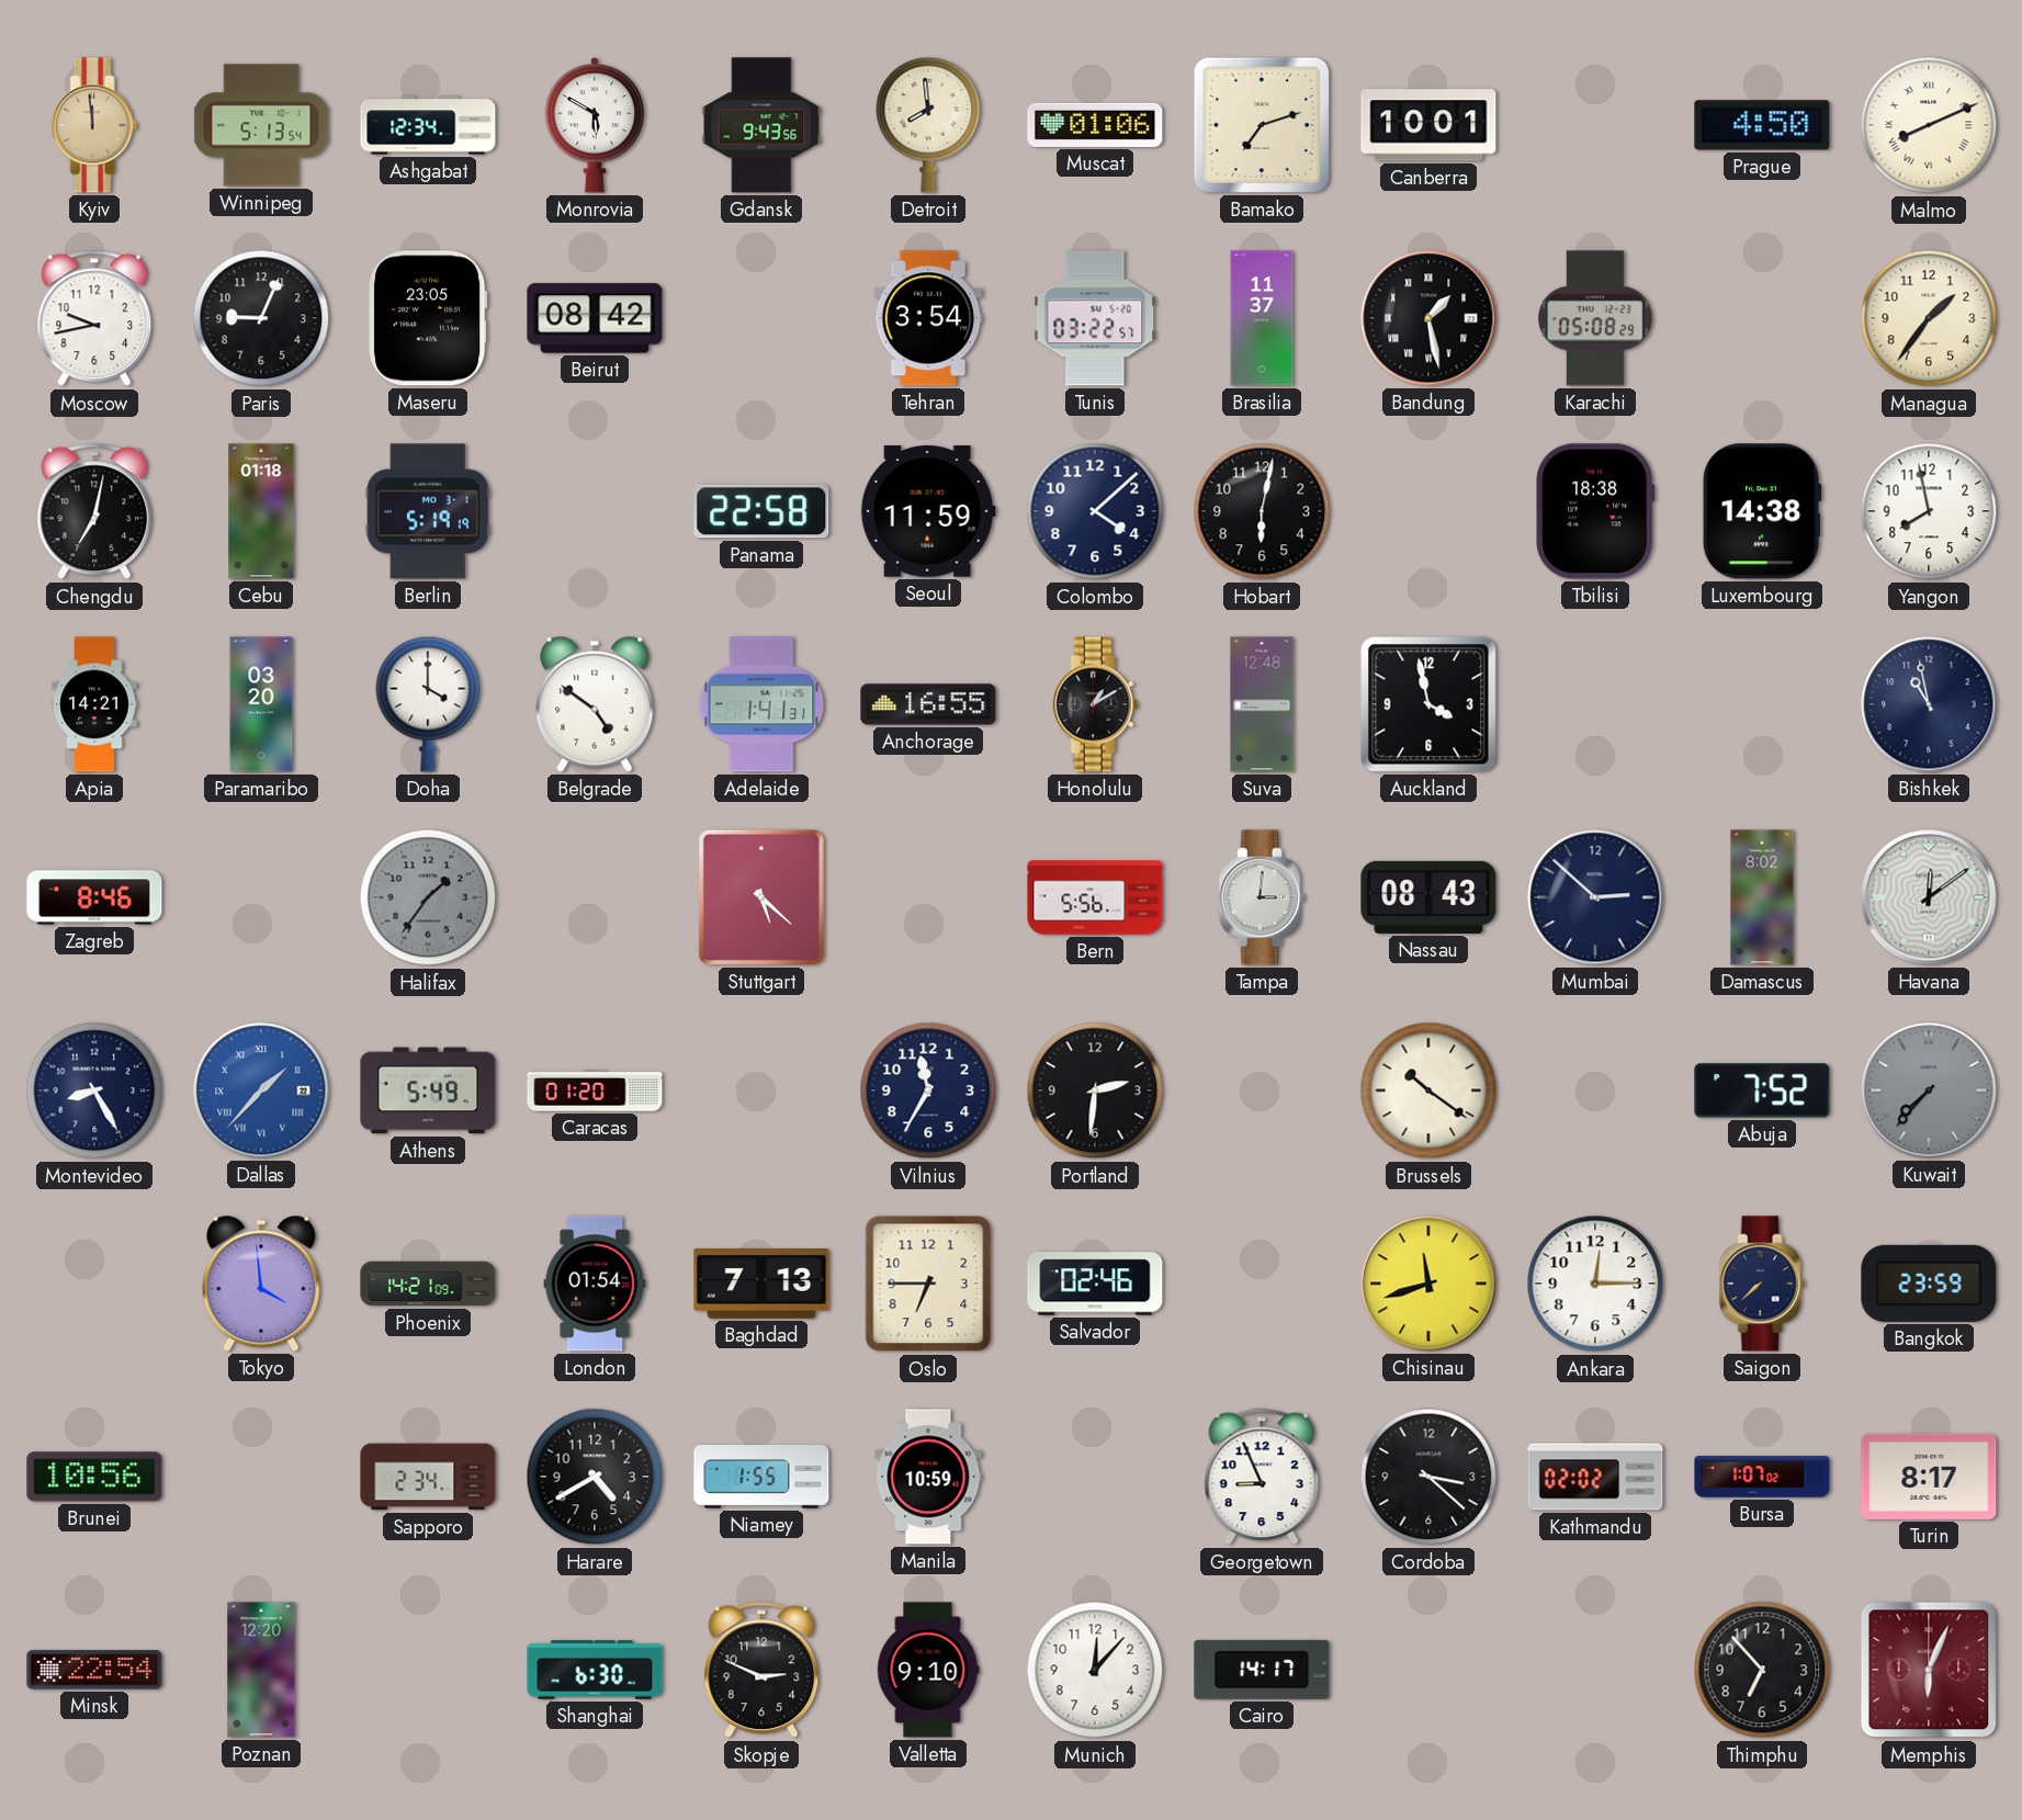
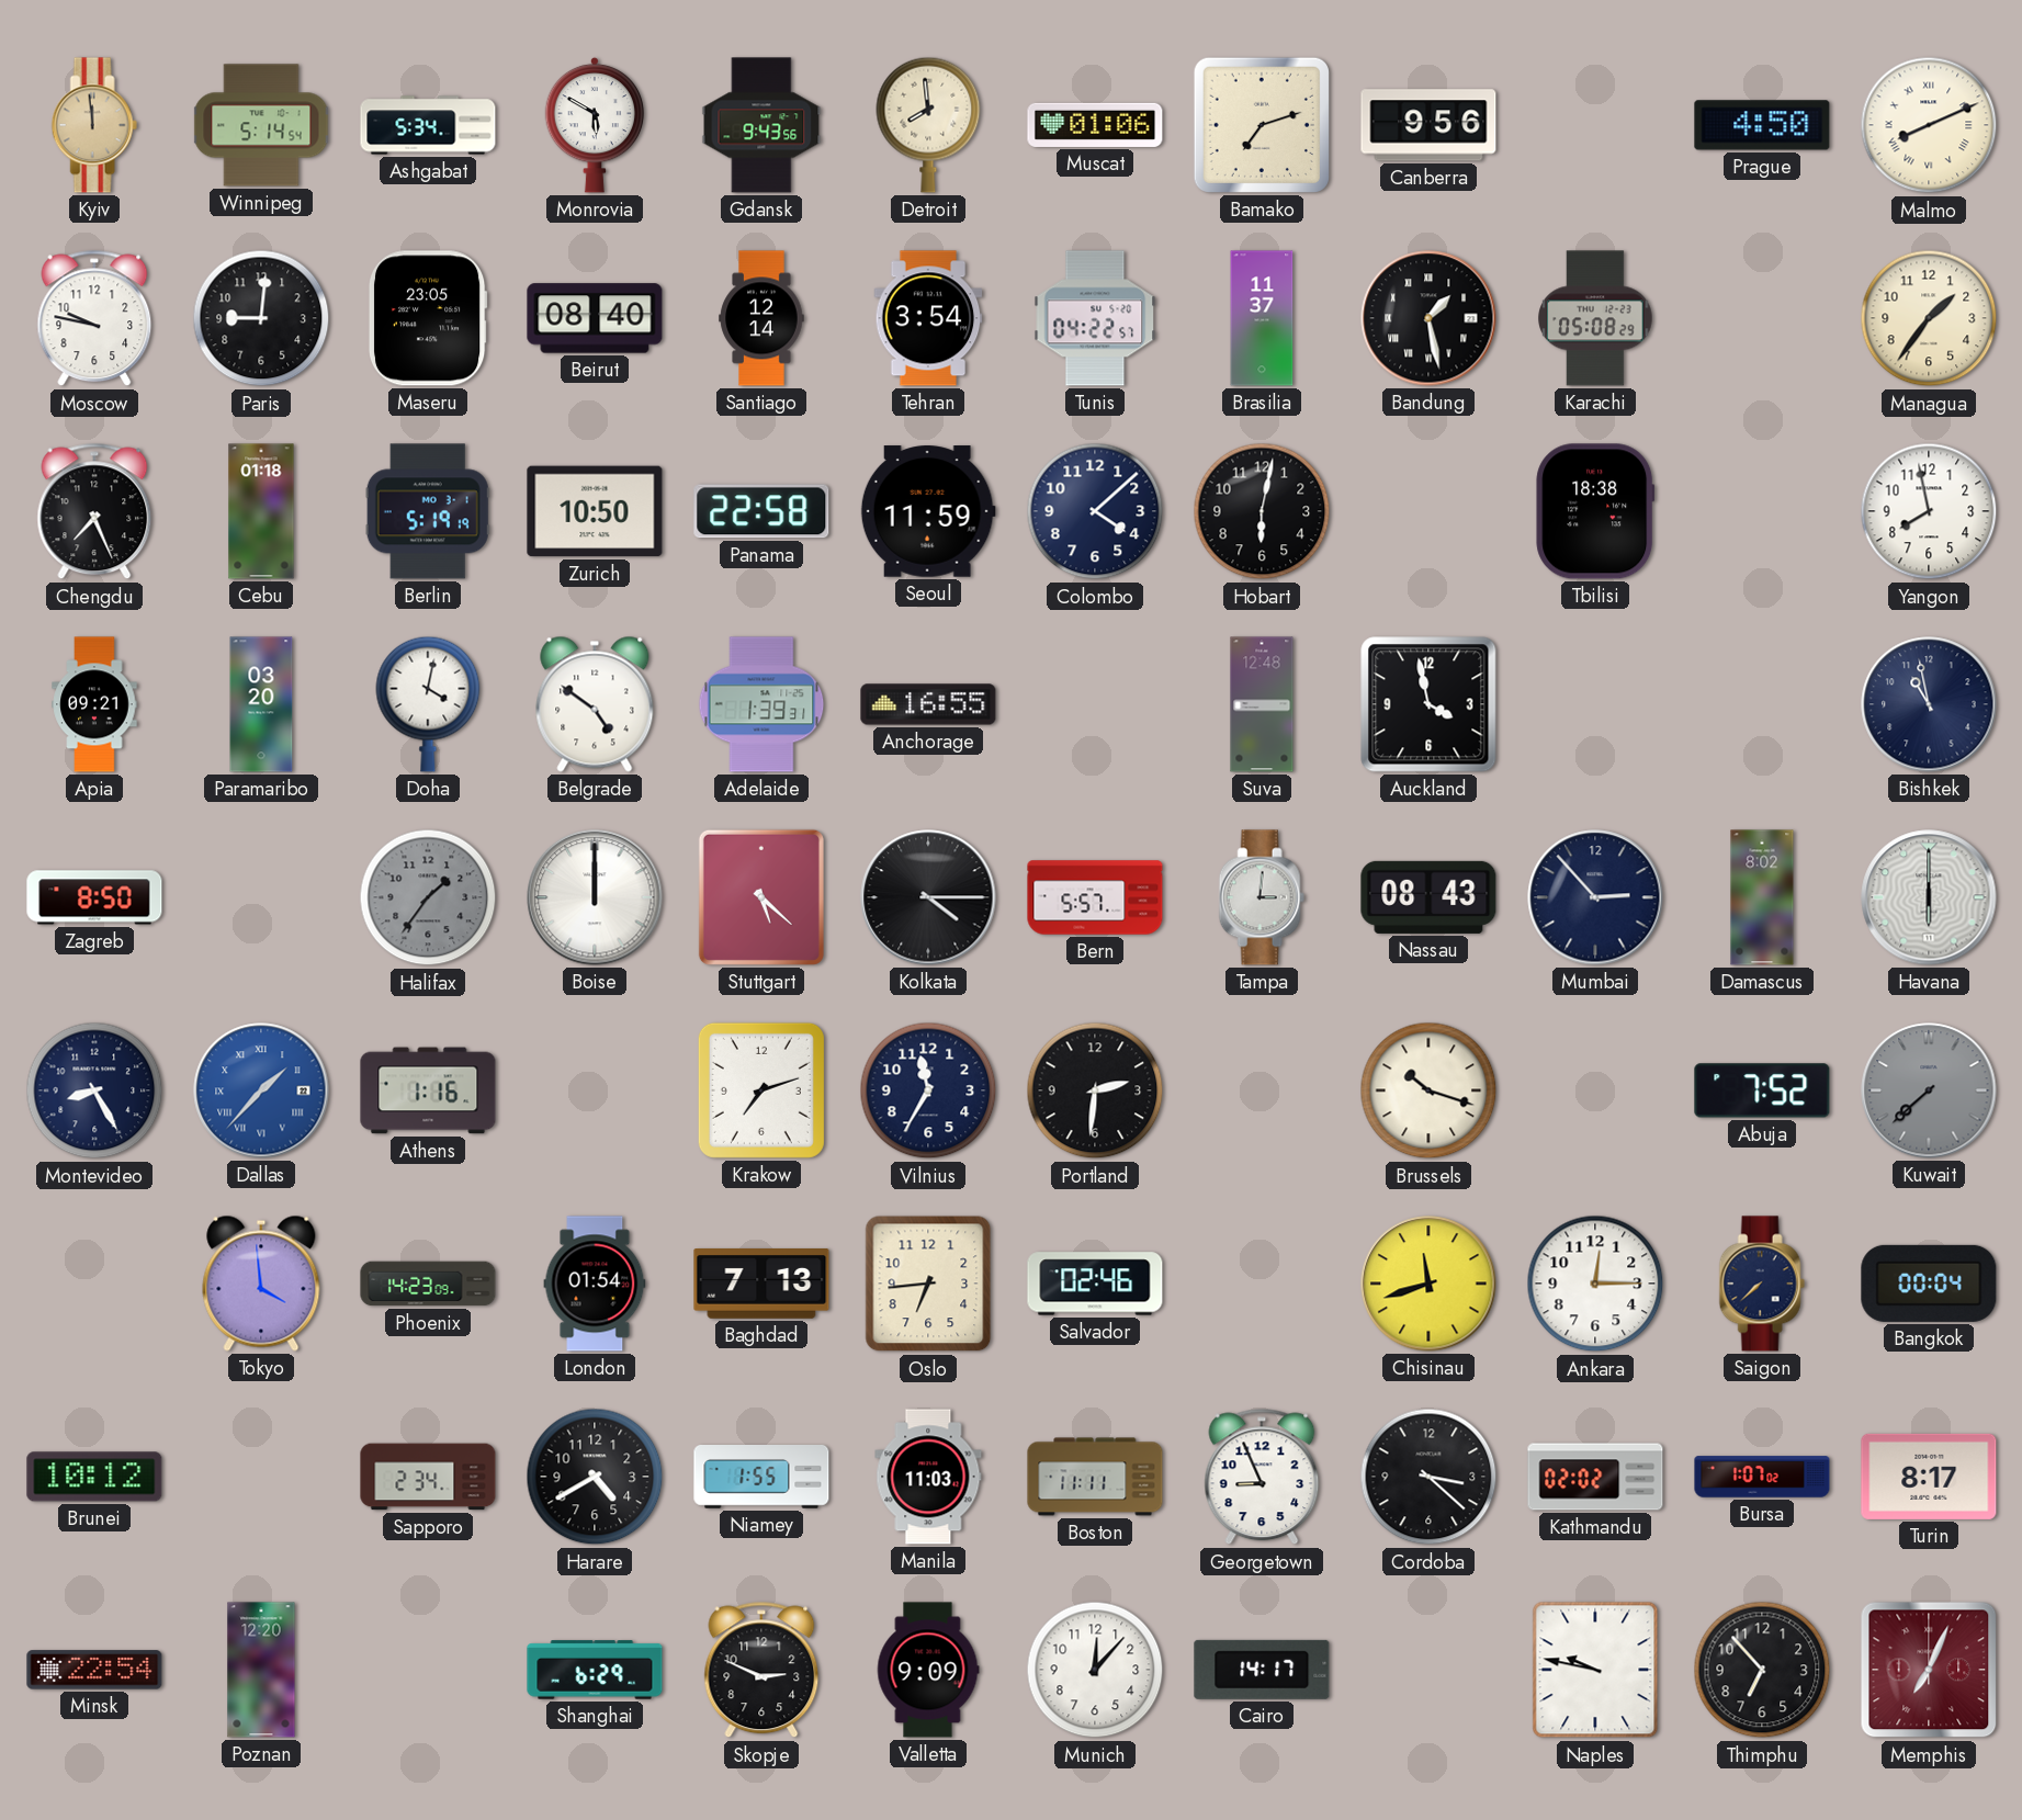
Winnipeg: 5:13 -> 5:14
Ashgabat: 12:34 -> 5:34
Canberra: 10:01 -> 9:56
Moscow: 9:43 -> 9:47
Paris: 9:04 -> 9:01
Beirut: 08:42 -> 08:40
Santiago: none -> 12:14
Tunis: 03:22 -> 04:22
Chengdu: 7:02 -> 7:26
Zurich: none -> 10:50
Luxembourg: 14:38 -> none
Apia: 14:21 -> 09:21
Doha: 4:00 -> 4:02
Adelaide: 1:41 -> 1:39
Honolulu: 1:10 -> none
Zagreb: 8:46 -> 8:50
Boise: none -> 12:00
Kolkata: none -> 4:15
Bern: 5:56 -> 5:57
Mumbai: 2:52 -> 2:53
Havana: 12:09 -> 6:00
Athens: 5:49 -> 1:16
Caracas: 01:20 -> none
Krakow: none -> 7:12
Brussels: 10:21 -> 10:18
Kuwait: 7:37 -> 7:38
Phoenix: 14:21 -> 14:23
Oslo: 6:45 -> 6:44
Bangkok: 23:59 -> 00:04
Brunei: 10:56 -> 10:12
Manila: 10:59 -> 11:03
Boston: none -> 11:11
Shanghai: 6:30 -> 6:29
Valletta: 9:10 -> 9:09
Naples: none -> 9:47
Memphis: 6:04 -> 7:04
